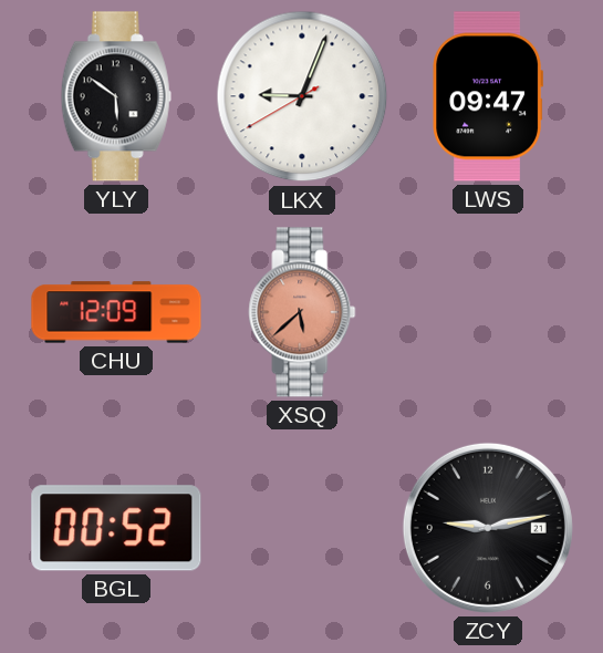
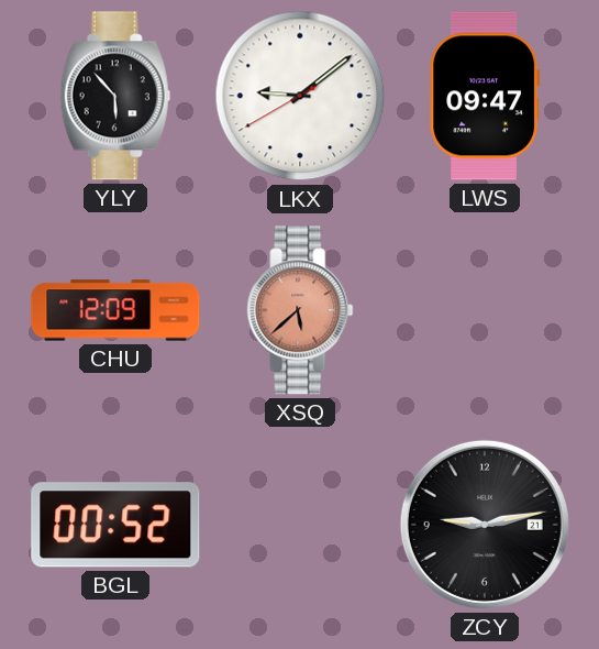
YLY: 5:51 -> 5:53
LKX: 9:03 -> 9:08
